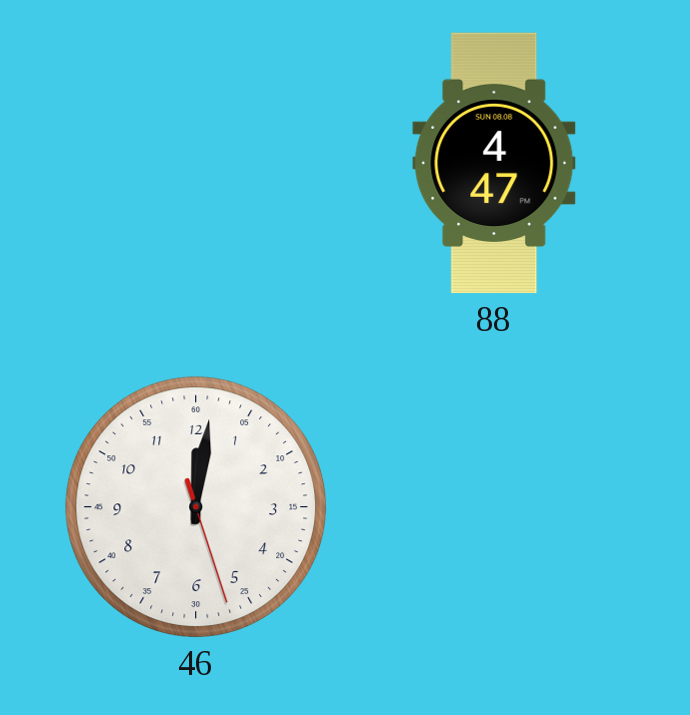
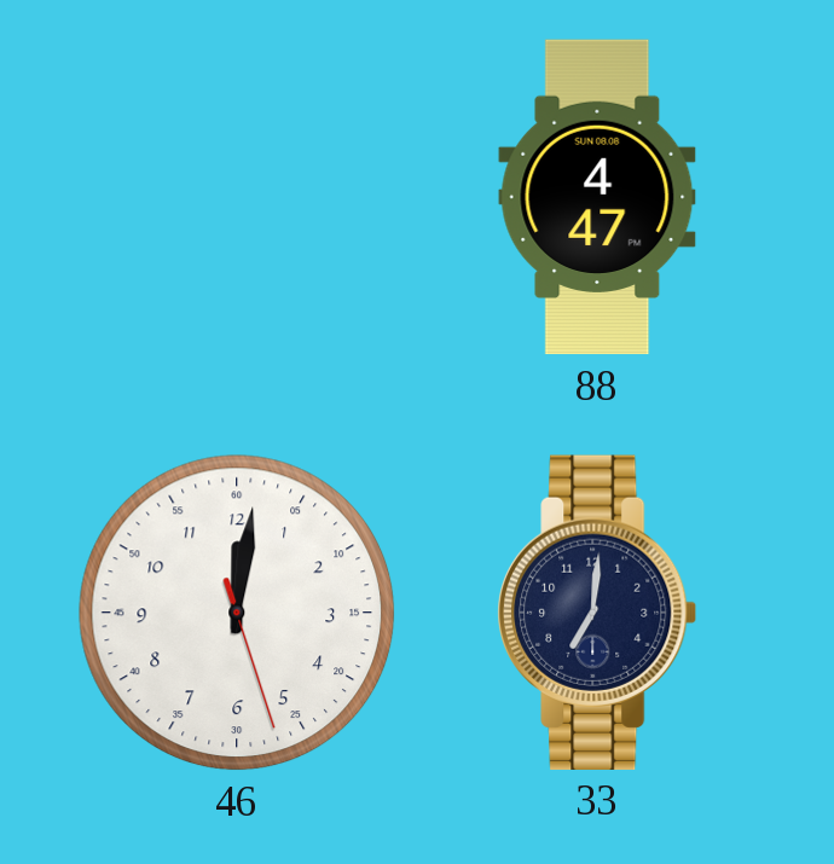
33: none -> 7:01
